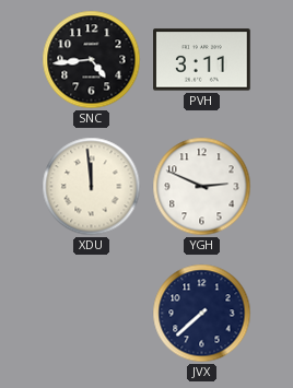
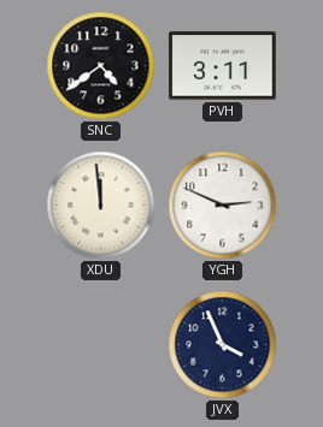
SNC: 4:44 -> 4:39
JVX: 7:38 -> 3:56
